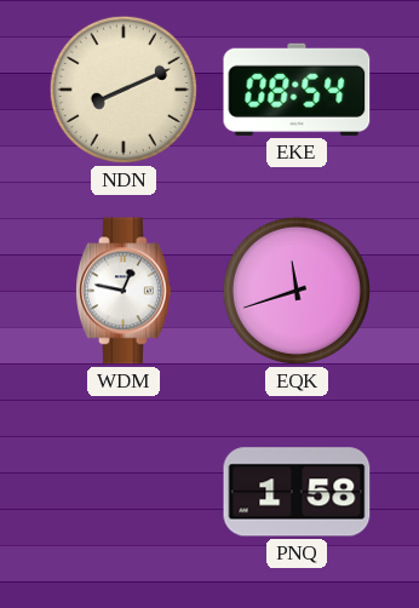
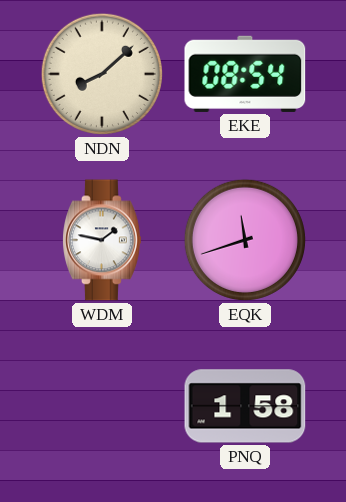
NDN: 8:11 -> 8:08
WDM: 12:47 -> 1:47
